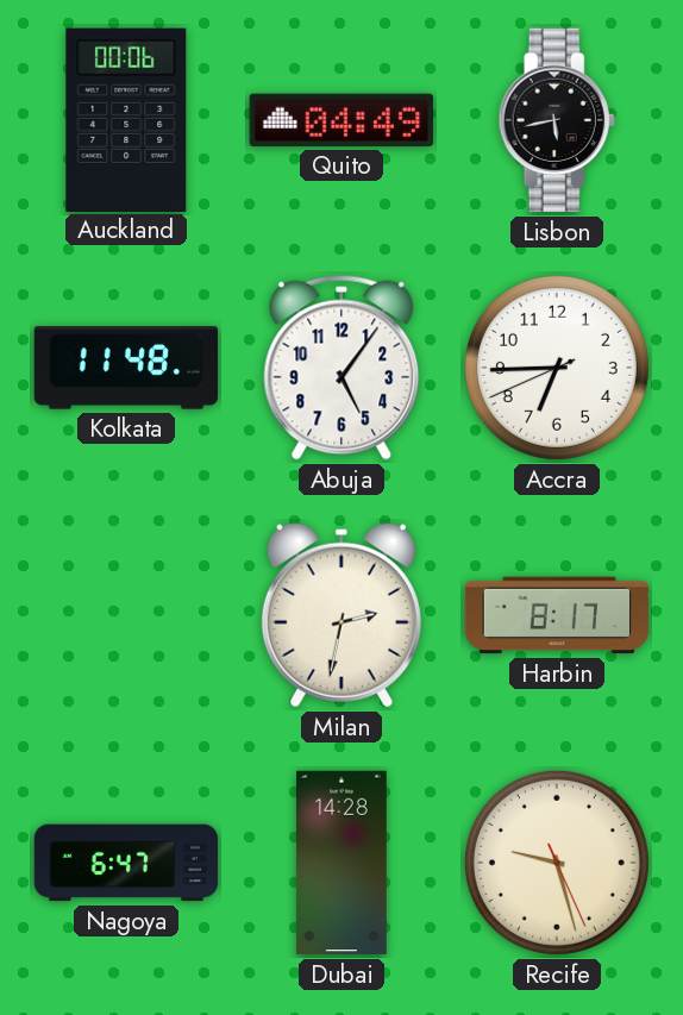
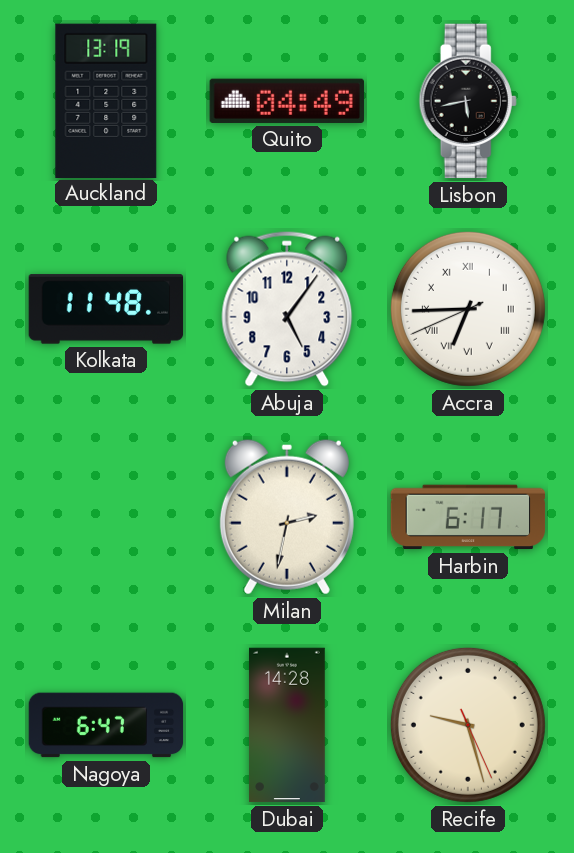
Auckland: 00:06 -> 13:19
Accra numerals: Arabic -> Roman
Harbin: 8:17 -> 6:17
